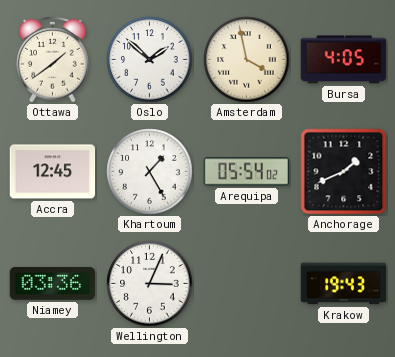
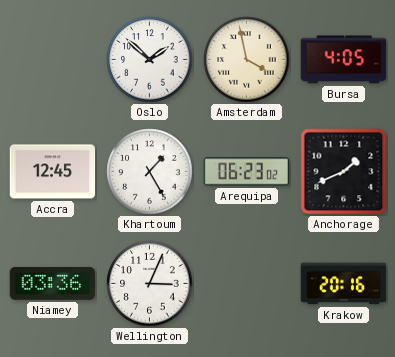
Ottawa: 1:39 -> none
Arequipa: 05:54 -> 06:23
Krakow: 19:43 -> 20:16
